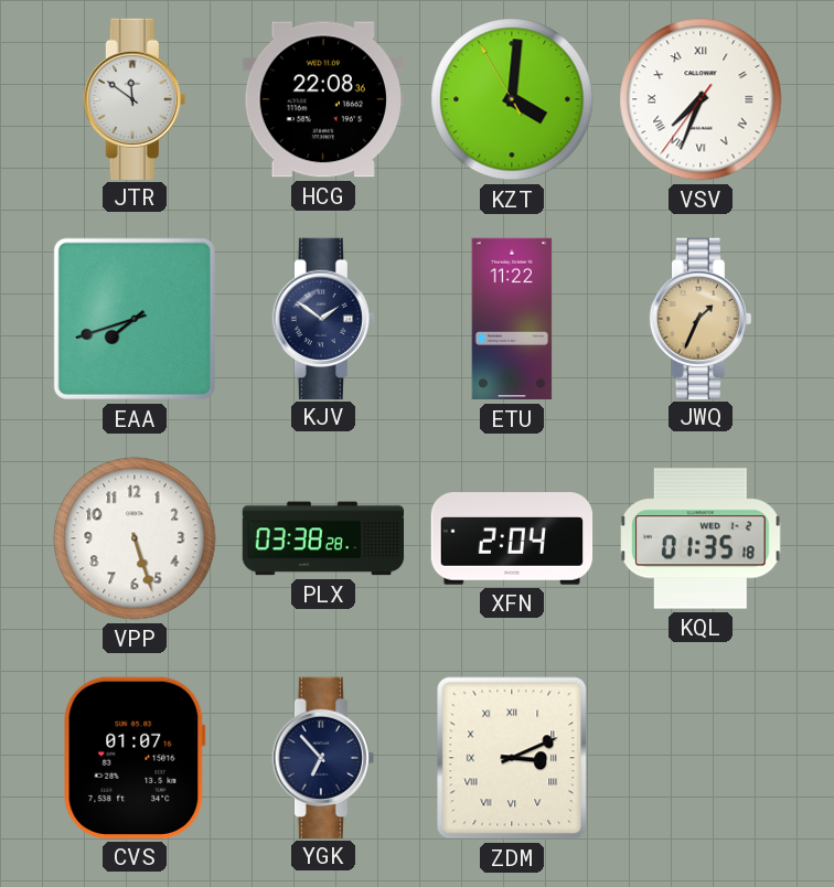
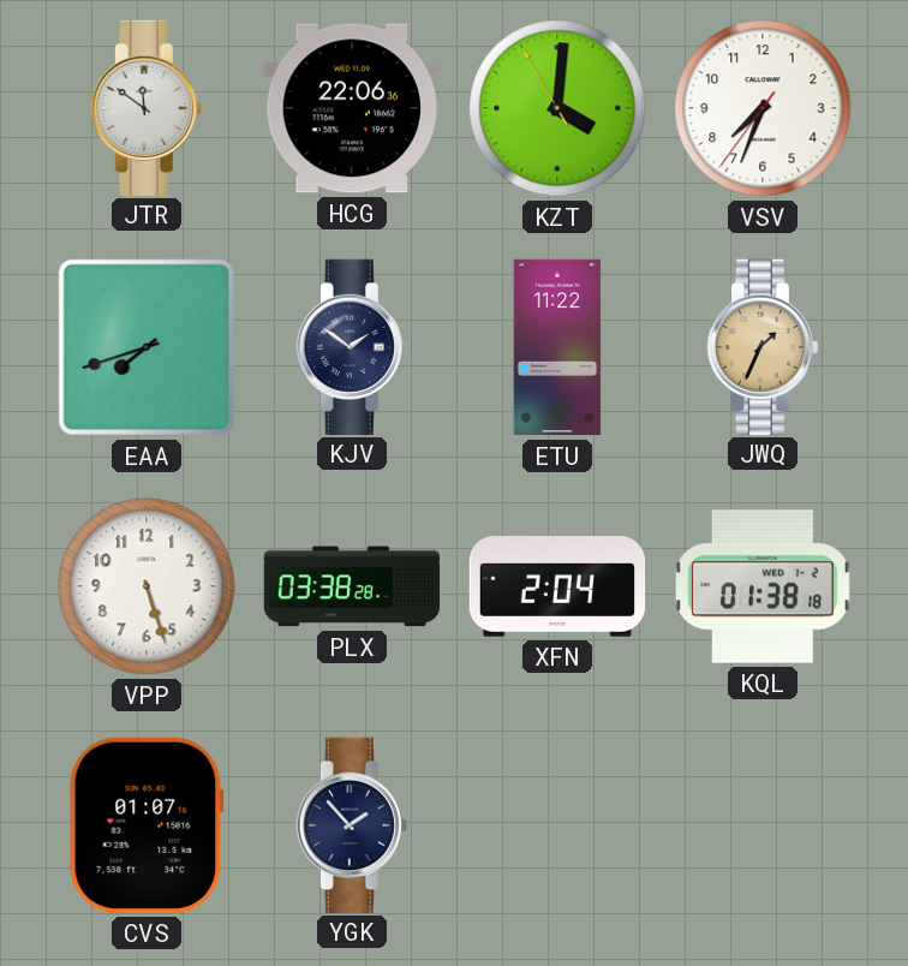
HCG: 22:08 -> 22:06
VSV numerals: Roman -> Arabic
KQL: 01:35 -> 01:38
YGK: 6:53 -> 1:53
ZDM: 3:11 -> none
